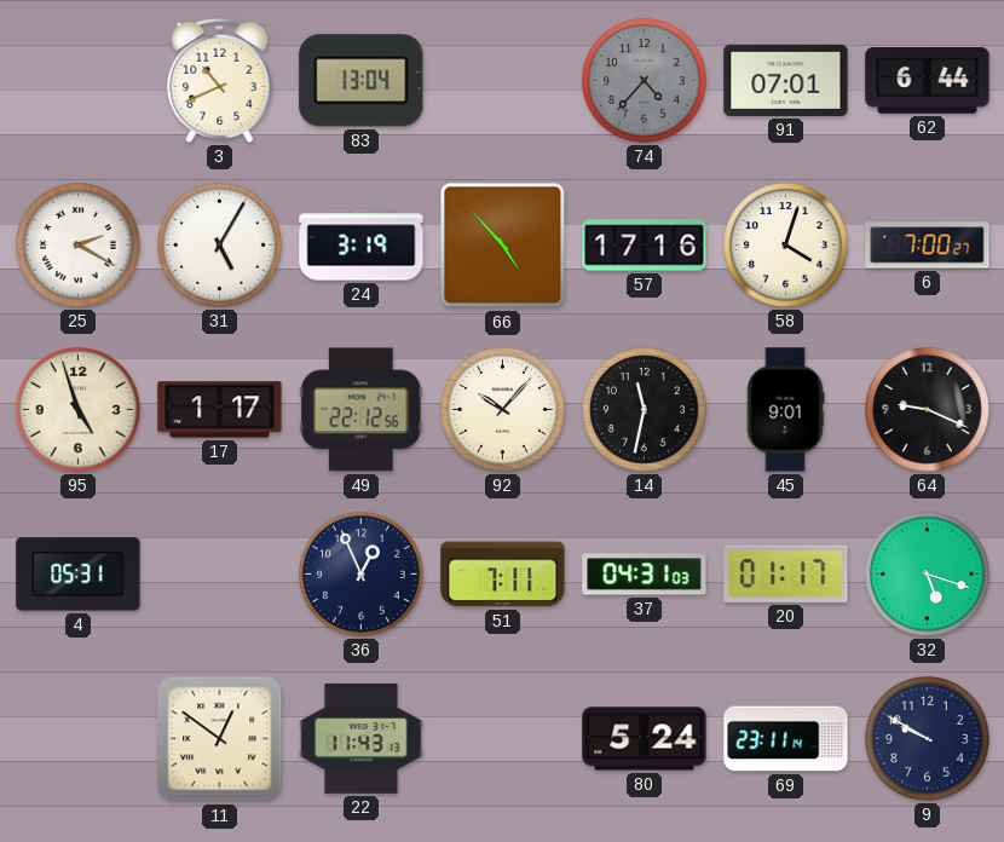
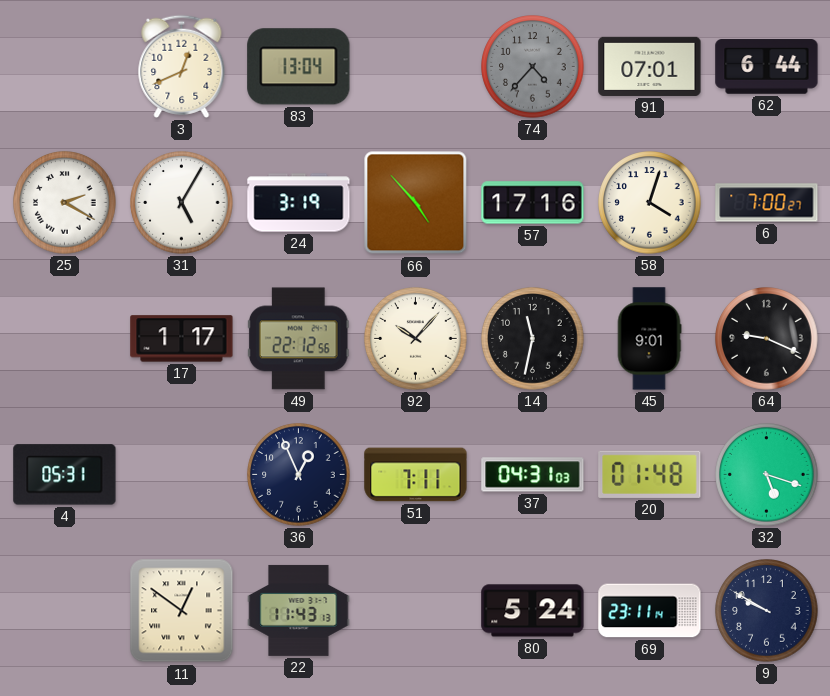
3: 10:41 -> 12:41
95: 4:57 -> none
20: 01:17 -> 01:48
